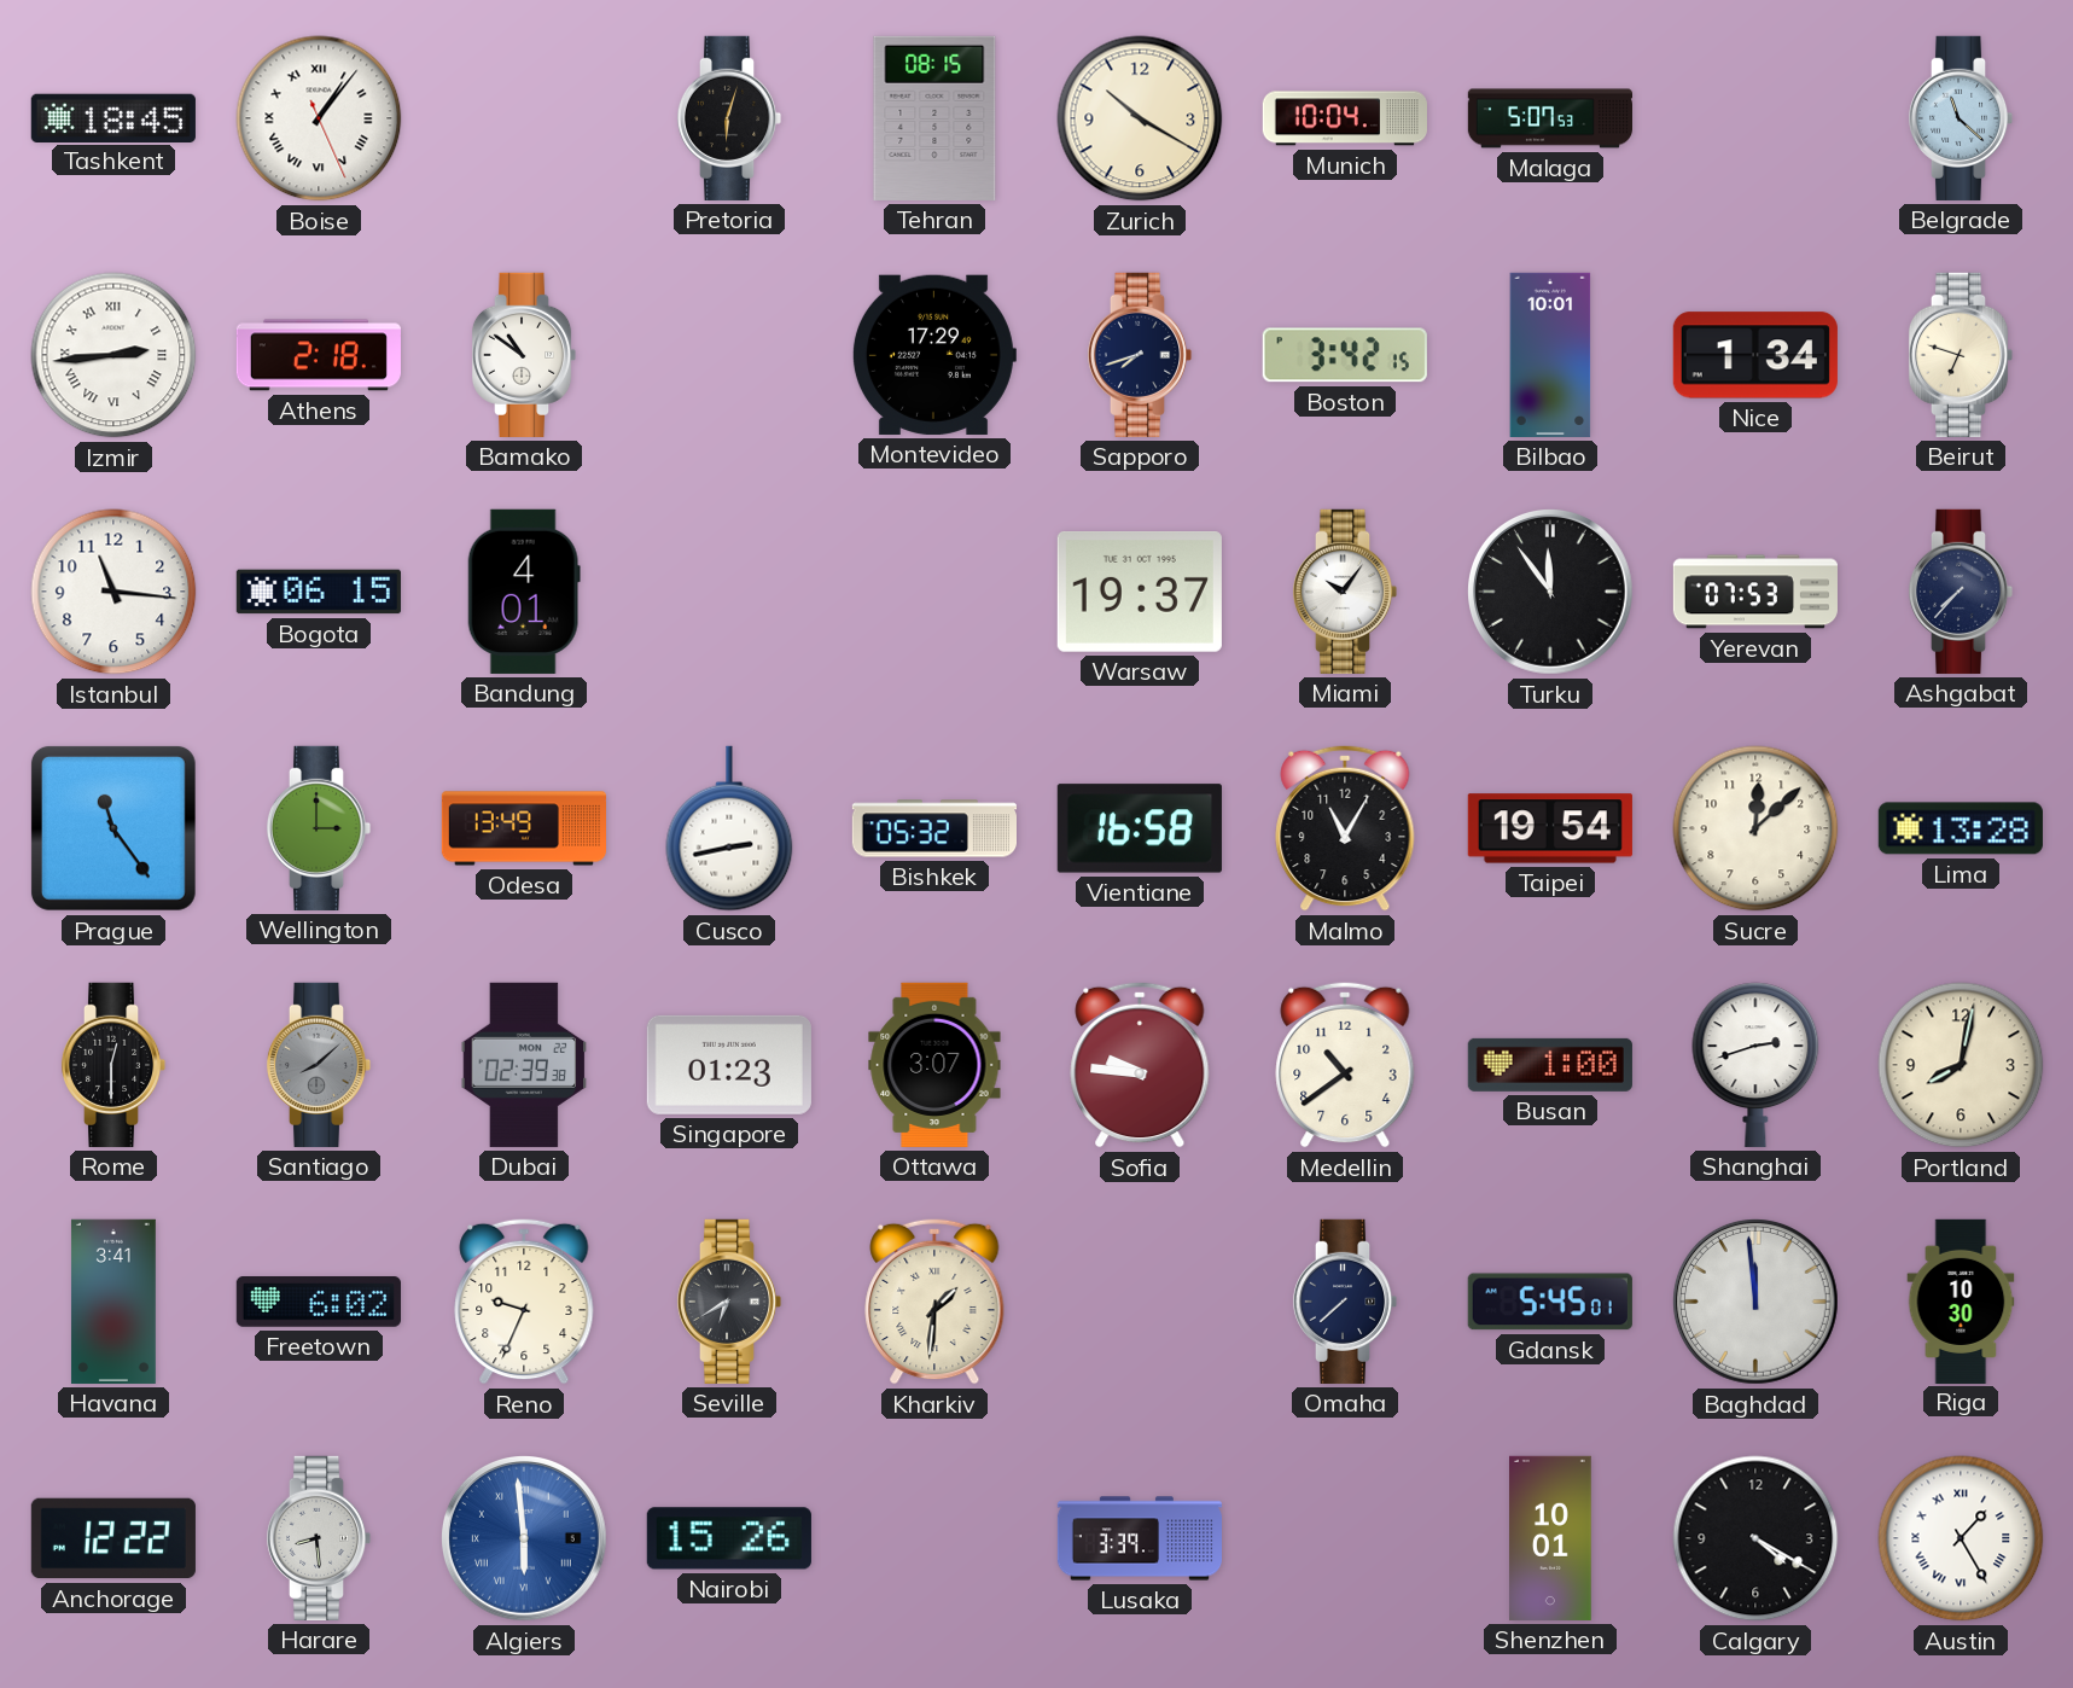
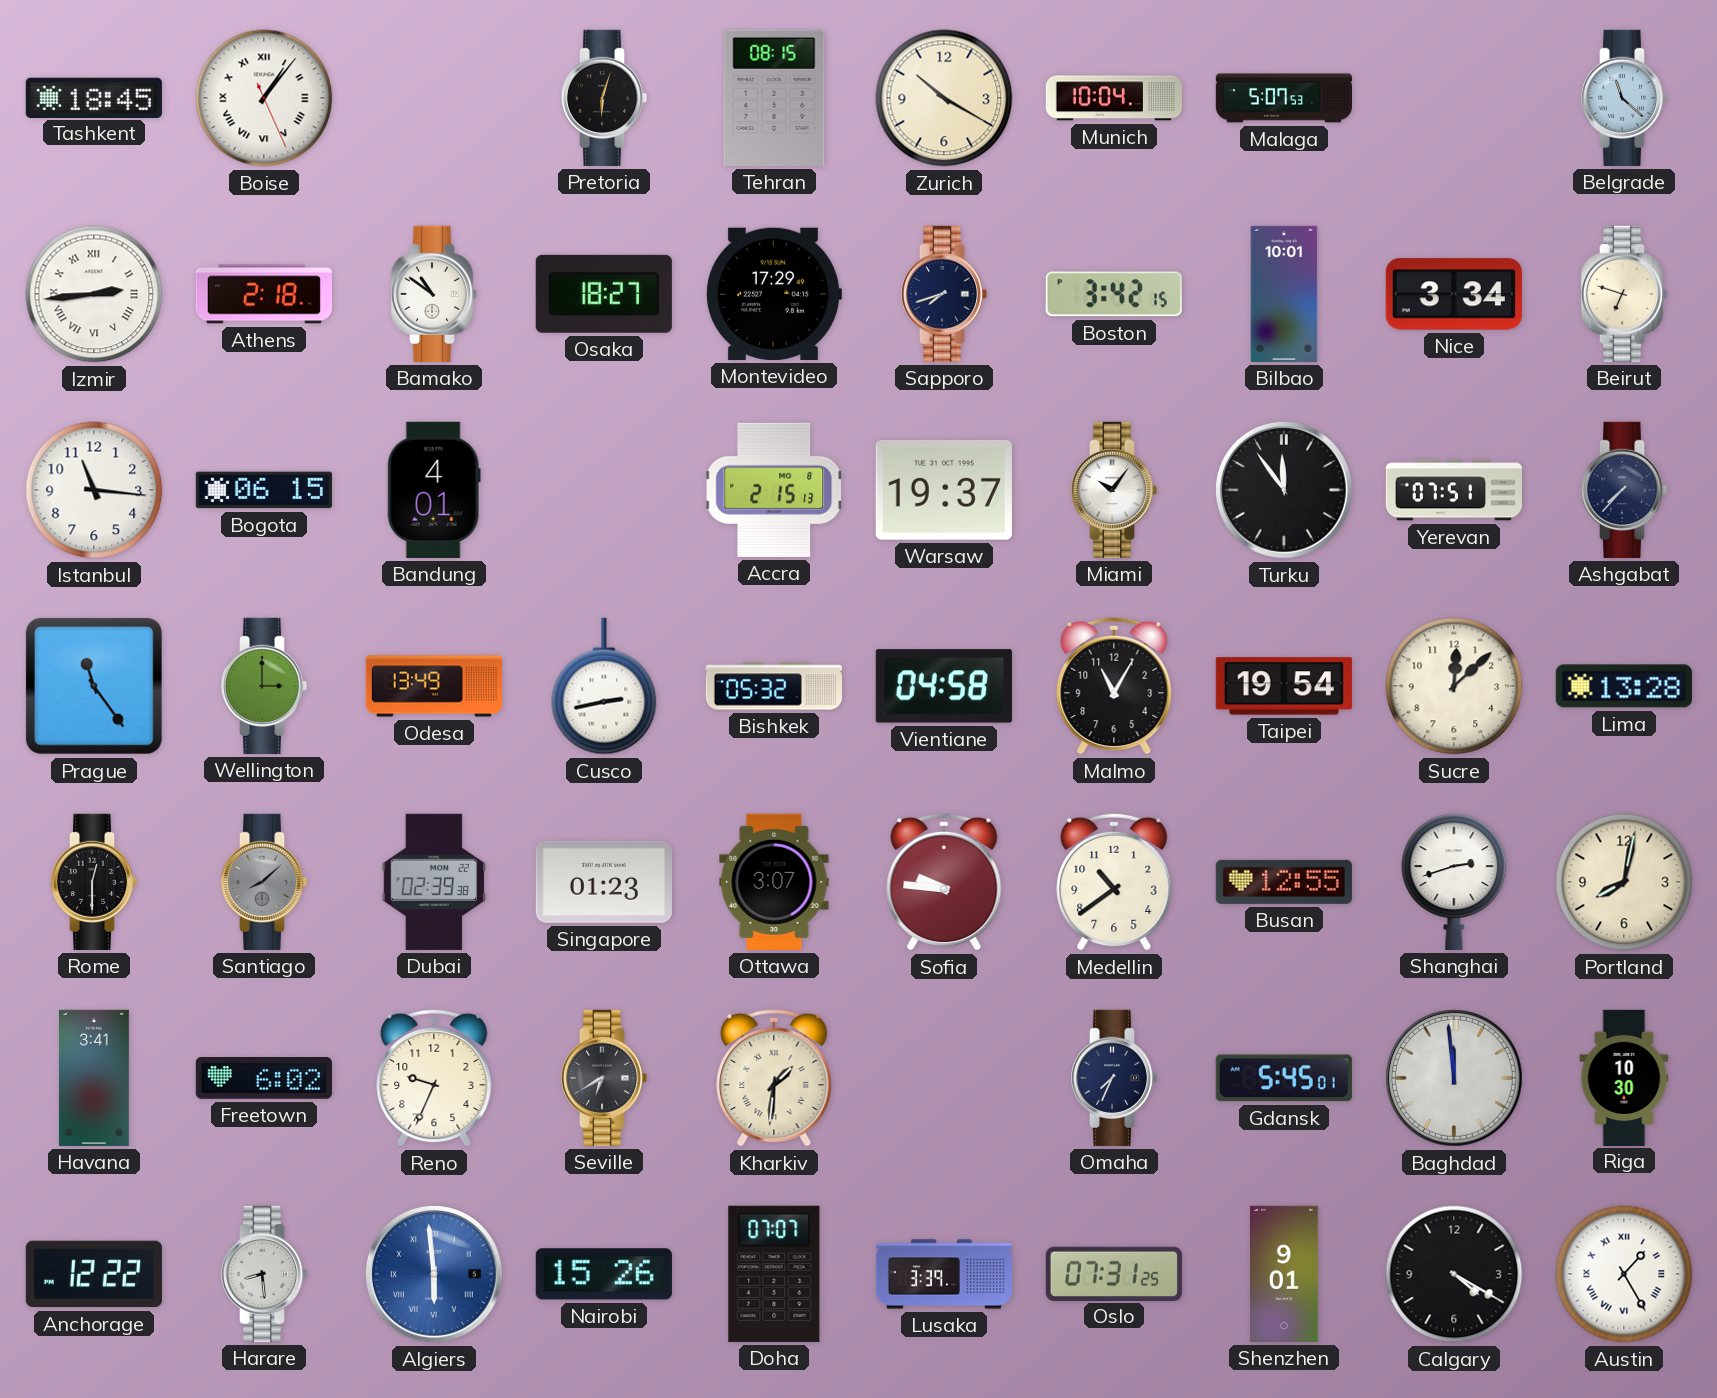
Osaka: none -> 18:27
Nice: 1:34 -> 3:34
Accra: none -> 2:15
Yerevan: 07:53 -> 07:51
Vientiane: 16:58 -> 04:58
Busan: 1:00 -> 12:55
Omaha: 7:38 -> 7:34
Doha: none -> 07:07
Oslo: none -> 07:31
Shenzhen: 10:01 -> 9:01
